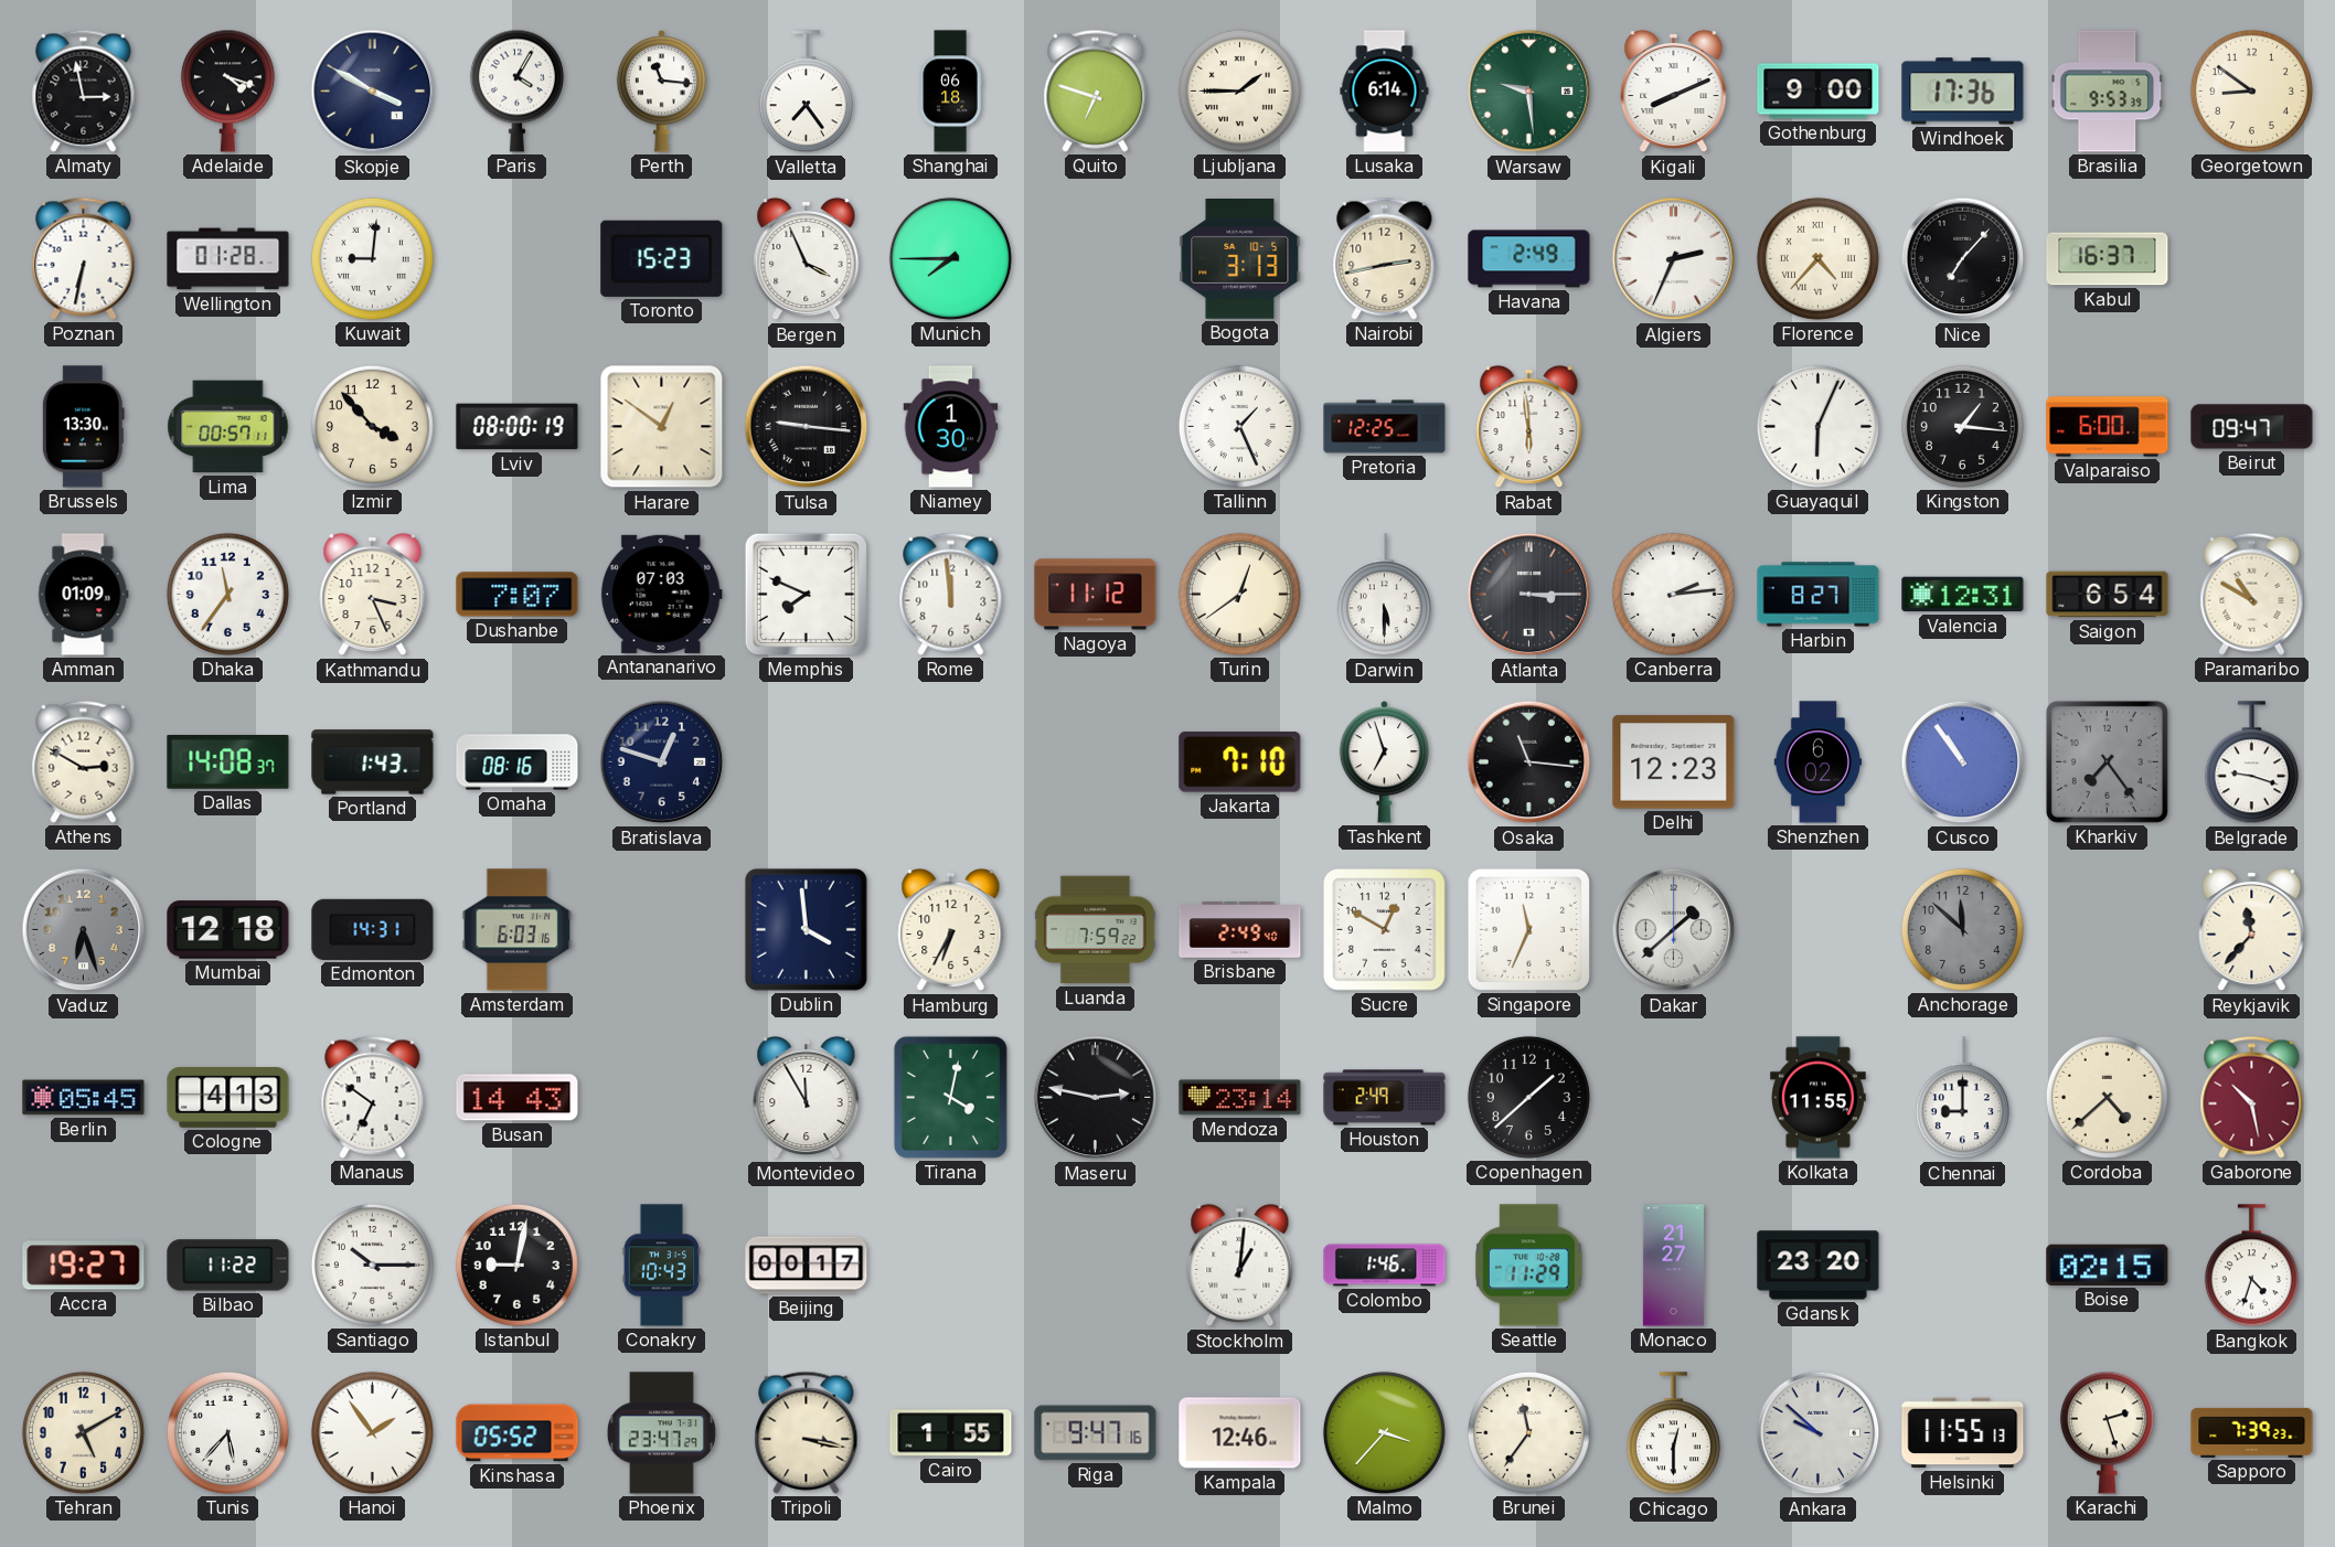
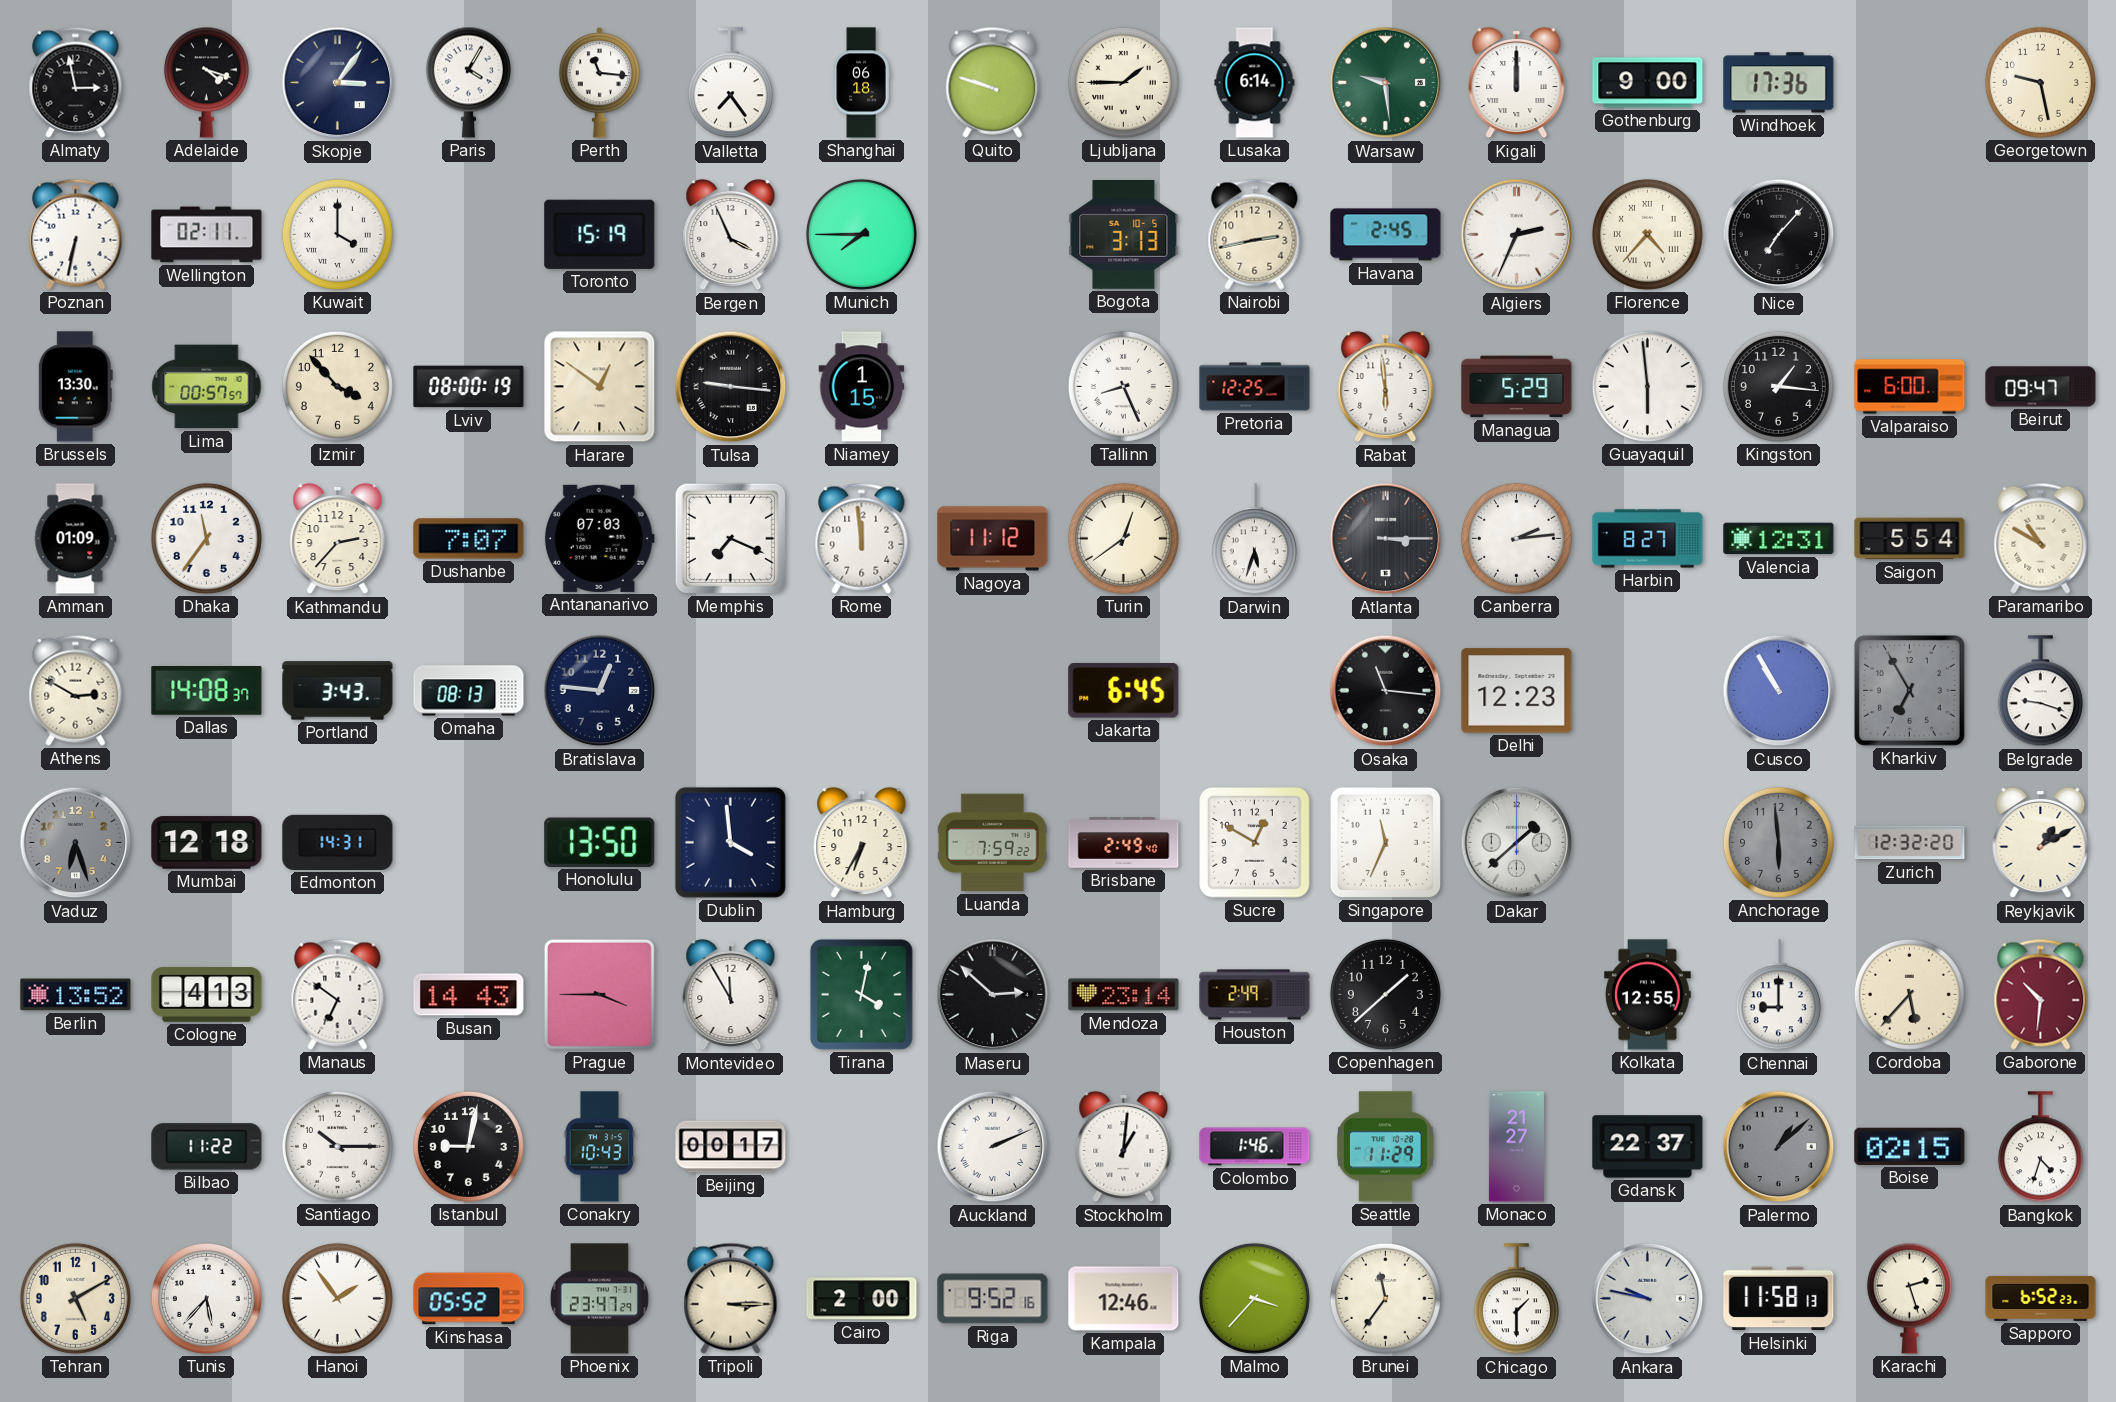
Skopje: 3:50 -> 3:06
Quito: 6:48 -> 9:48
Kigali: 8:11 -> 12:00
Brasilia: 9:53 -> none
Georgetown: 8:51 -> 9:28
Wellington: 01:28 -> 02:11
Kuwait: 9:01 -> 4:00
Toronto: 15:23 -> 15:19
Havana: 2:49 -> 2:45
Kabul: 16:37 -> none
Lima: 00:57:11 -> 00:57:57
Niamey: 1:30 -> 1:15
Tallinn: 1:26 -> 8:26
Managua: none -> 5:29
Guayaquil: 6:04 -> 5:59
Kathmandu: 3:26 -> 2:37
Memphis: 7:49 -> 7:19
Darwin: 5:30 -> 5:33
Saigon: 6:54 -> 5:54
Portland: 1:43 -> 3:43
Omaha: 08:16 -> 08:13
Bratislava: 12:48 -> 12:46
Jakarta: 7:10 -> 6:45
Tashkent: 6:57 -> none
Shenzhen: 6:02 -> none
Cusco: 10:54 -> 10:55
Kharkiv: 7:24 -> 6:55
Amsterdam: 6:03 -> none
Honolulu: none -> 13:50
Anchorage: 11:52 -> 5:59
Zurich: none -> 12:32
Reykjavik: 11:37 -> 1:10
Berlin: 05:45 -> 13:52
Prague: none -> 3:45
Maseru: 2:47 -> 2:52
Kolkata: 11:55 -> 12:55
Cordoba: 4:38 -> 5:37
Gaborone: 10:28 -> 10:31
Accra: 19:27 -> none
Auckland: none -> 2:11
Gdansk: 23:20 -> 22:37
Palermo: none -> 1:08
Tripoli: 3:17 -> 3:15
Cairo: 1:55 -> 2:00
Riga: 9:47 -> 9:52
Chicago: 12:30 -> 1:30
Ankara: 9:52 -> 9:47
Helsinki: 11:55 -> 11:58
Sapporo: 7:39 -> 6:52
